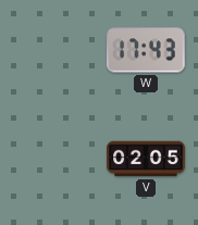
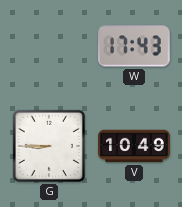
G: none -> 8:45
V: 02:05 -> 10:49
